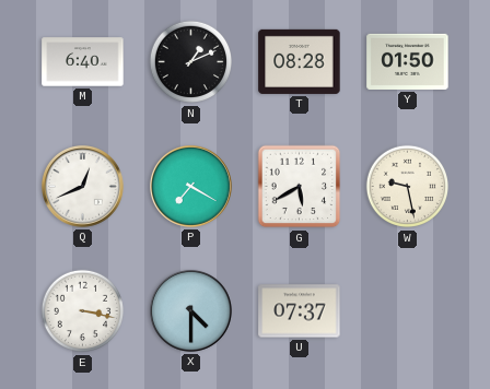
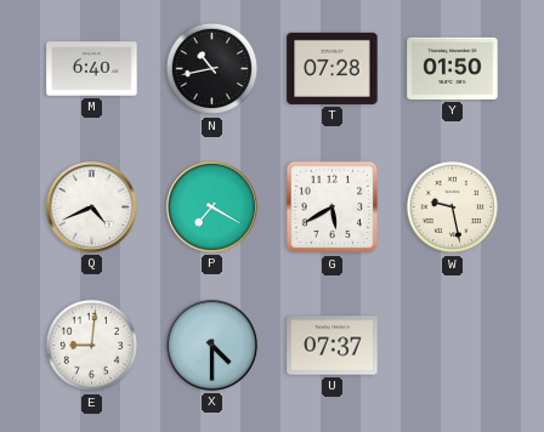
N: 1:11 -> 10:43
T: 08:28 -> 07:28
Q: 12:41 -> 4:41
E: 3:17 -> 9:01
